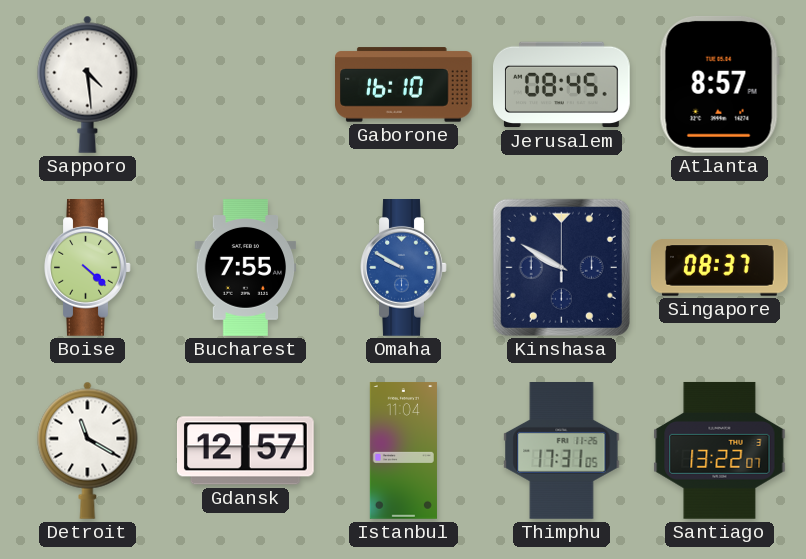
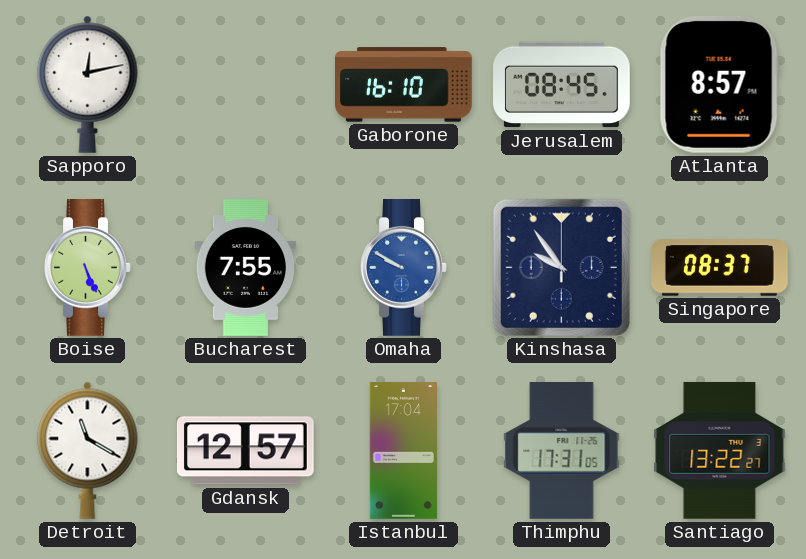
Sapporo: 4:29 -> 12:13
Boise: 4:22 -> 5:26
Kinshasa: 9:50 -> 9:54
Istanbul: 11:04 -> 17:04
Santiago: 13:22:07 -> 13:22:27
